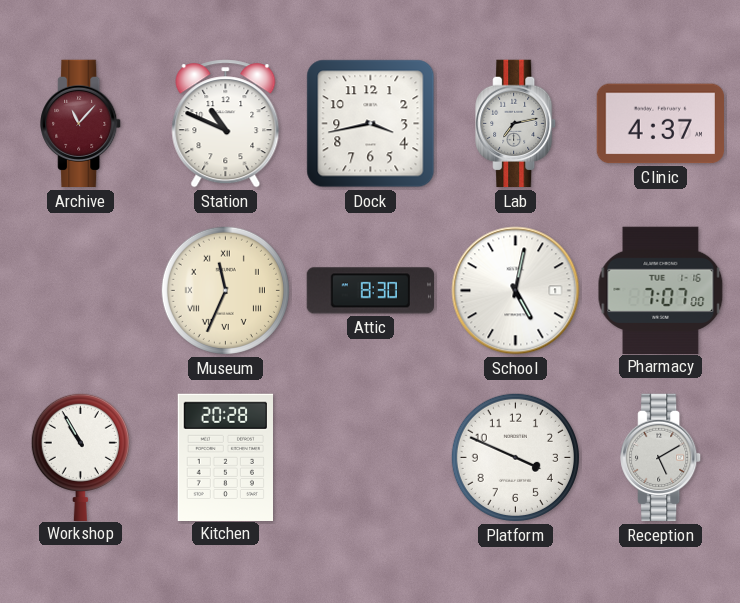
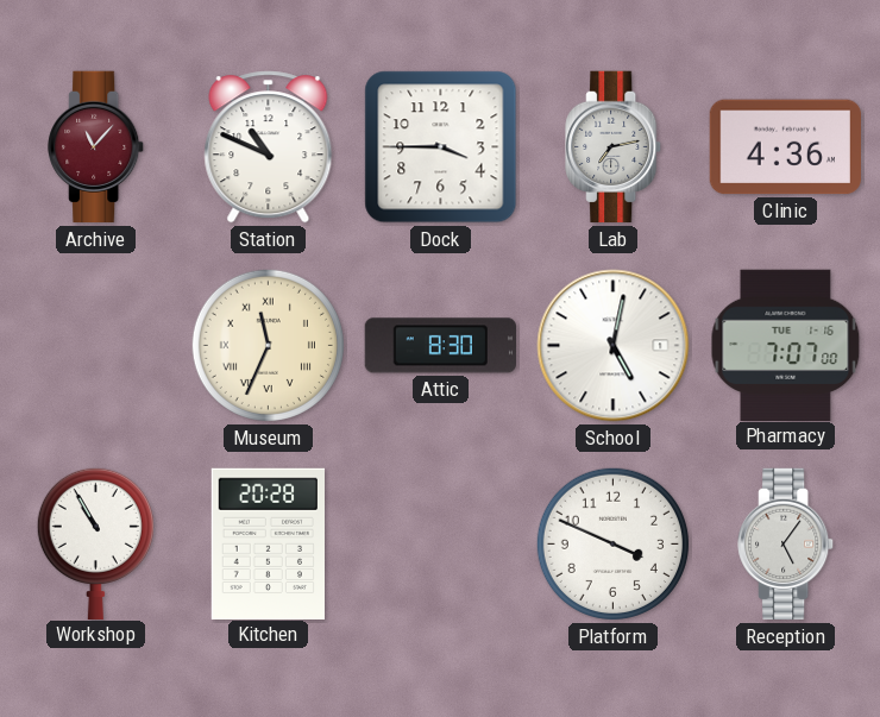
Dock: 3:43 -> 3:45
Clinic: 4:37 -> 4:36
Reception: 5:10 -> 5:06
